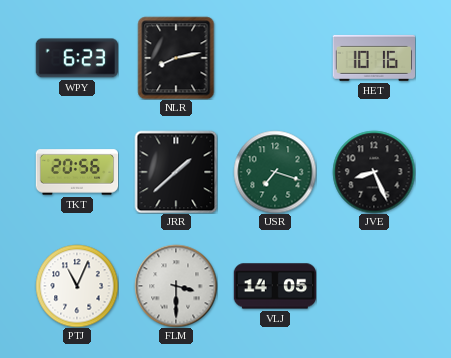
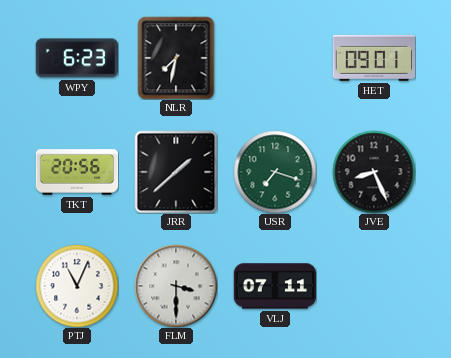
NLR: 8:13 -> 7:32
HET: 10:16 -> 09:01
VLJ: 14:05 -> 07:11
